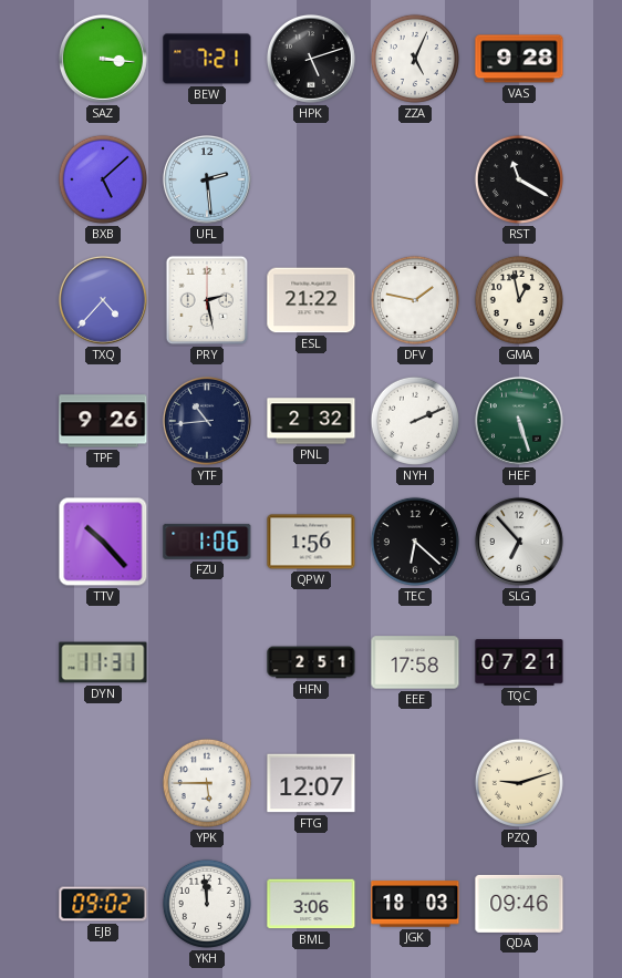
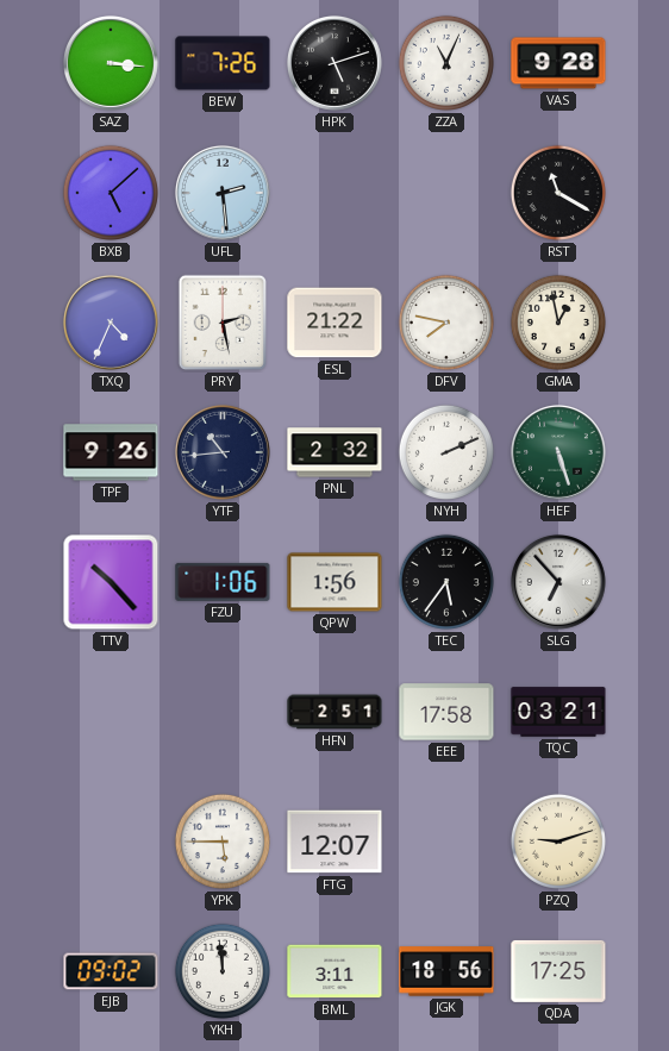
BEW: 7:21 -> 7:26
ZZA: 5:04 -> 11:04
TXQ: 4:37 -> 4:34
DFV: 1:47 -> 7:47
TEC: 6:22 -> 5:36
DYN: 11:31 -> none
TQC: 07:21 -> 03:21
BML: 3:06 -> 3:11
JGK: 18:03 -> 18:56
QDA: 09:46 -> 17:25
